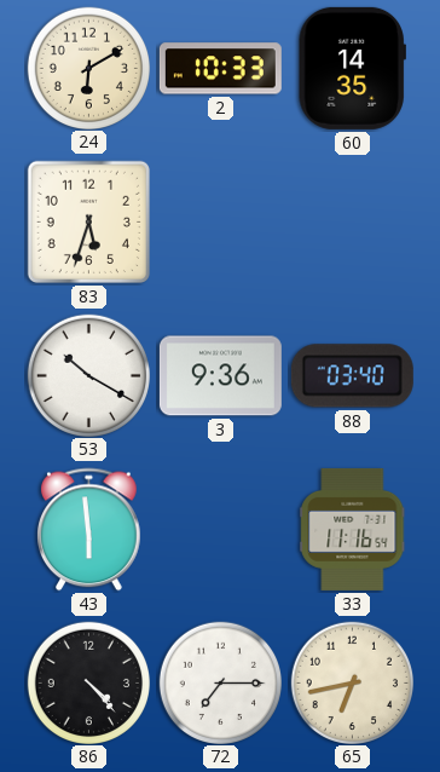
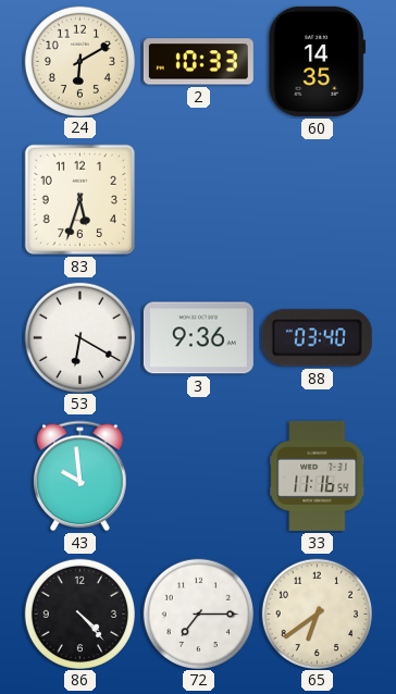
53: 10:20 -> 6:20
43: 5:59 -> 9:59
65: 6:43 -> 6:39
